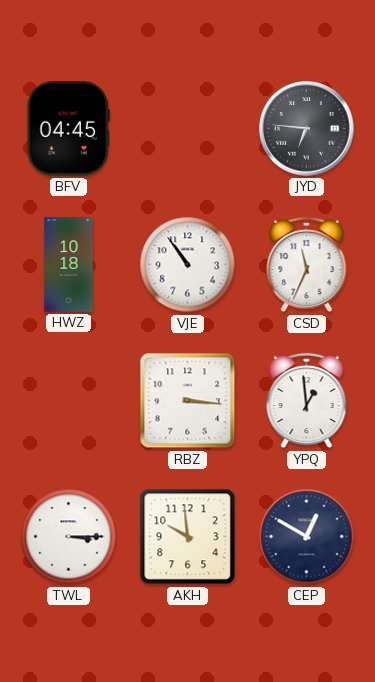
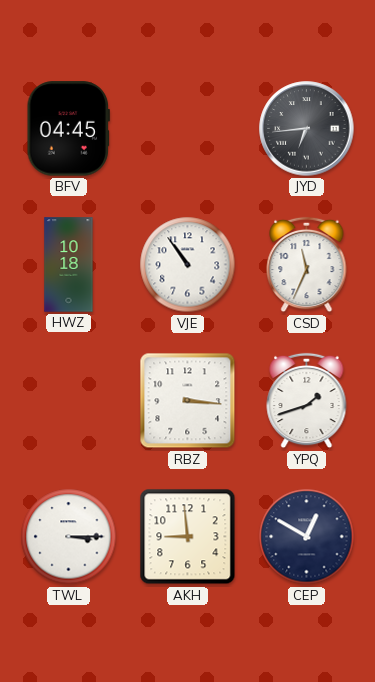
JYD: 6:46 -> 6:44
YPQ: 12:59 -> 1:42
AKH: 9:59 -> 8:59
